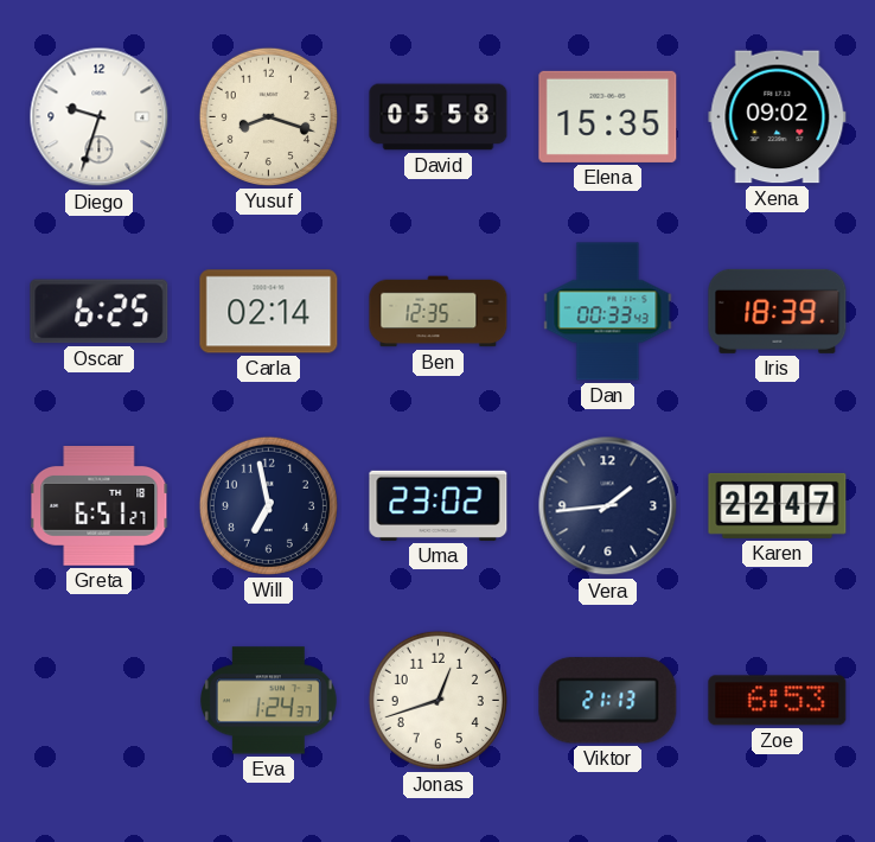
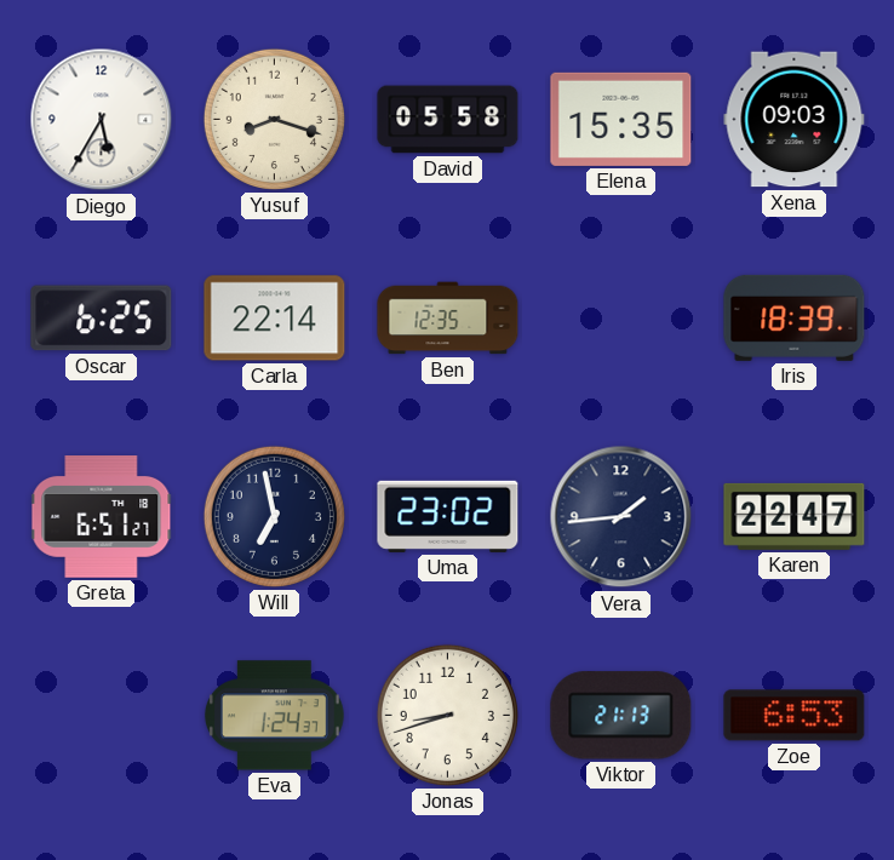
Diego: 9:33 -> 5:35
Xena: 09:02 -> 09:03
Carla: 02:14 -> 22:14
Dan: 00:33 -> none
Jonas: 12:42 -> 8:42
